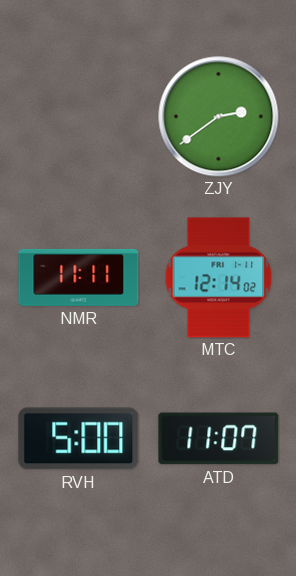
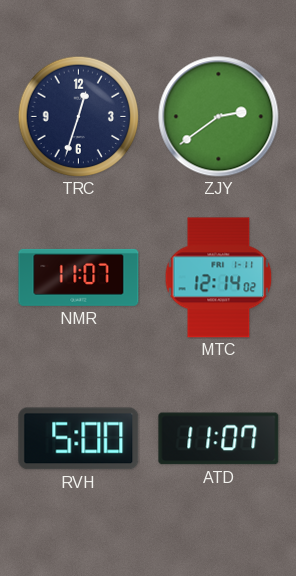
TRC: none -> 12:33
NMR: 11:11 -> 11:07
